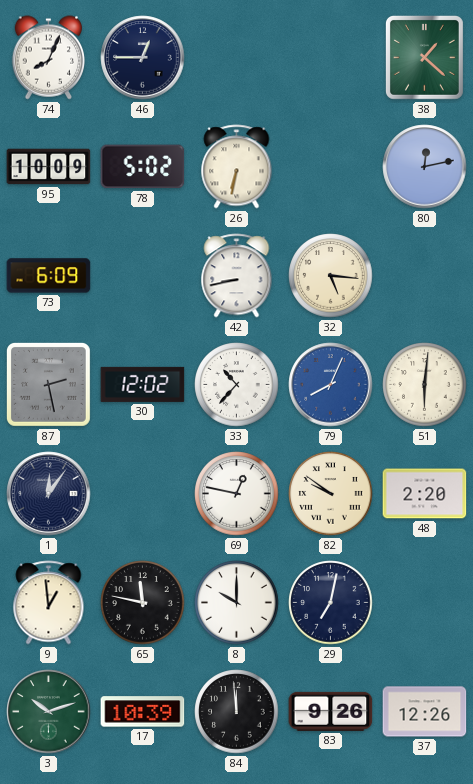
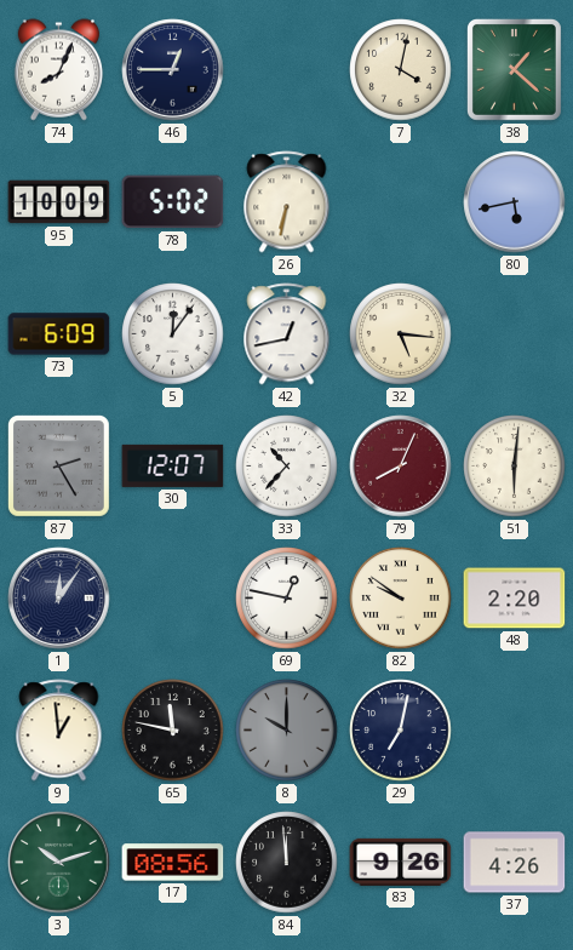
7: none -> 4:02
80: 12:13 -> 5:43
5: none -> 12:06
42: 8:43 -> 12:43
87: 2:28 -> 2:25
30: 12:02 -> 12:07
79 dial: blue -> burgundy
8 dial: white -> grey
17: 10:39 -> 08:56
37: 12:26 -> 4:26
